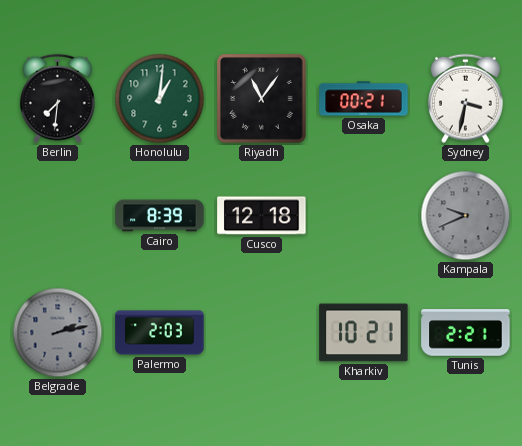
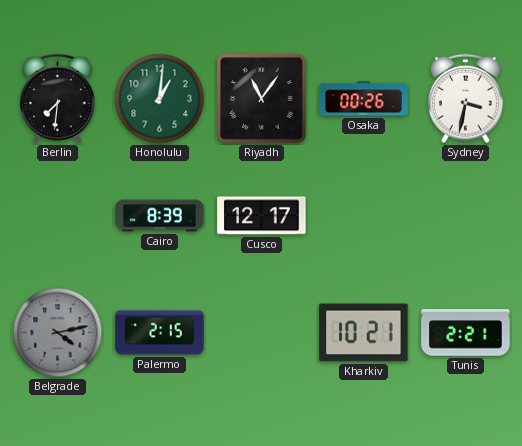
Osaka: 00:21 -> 00:26
Cusco: 12:18 -> 12:17
Kampala: 9:41 -> none
Belgrade: 2:13 -> 4:13
Palermo: 2:03 -> 2:15
